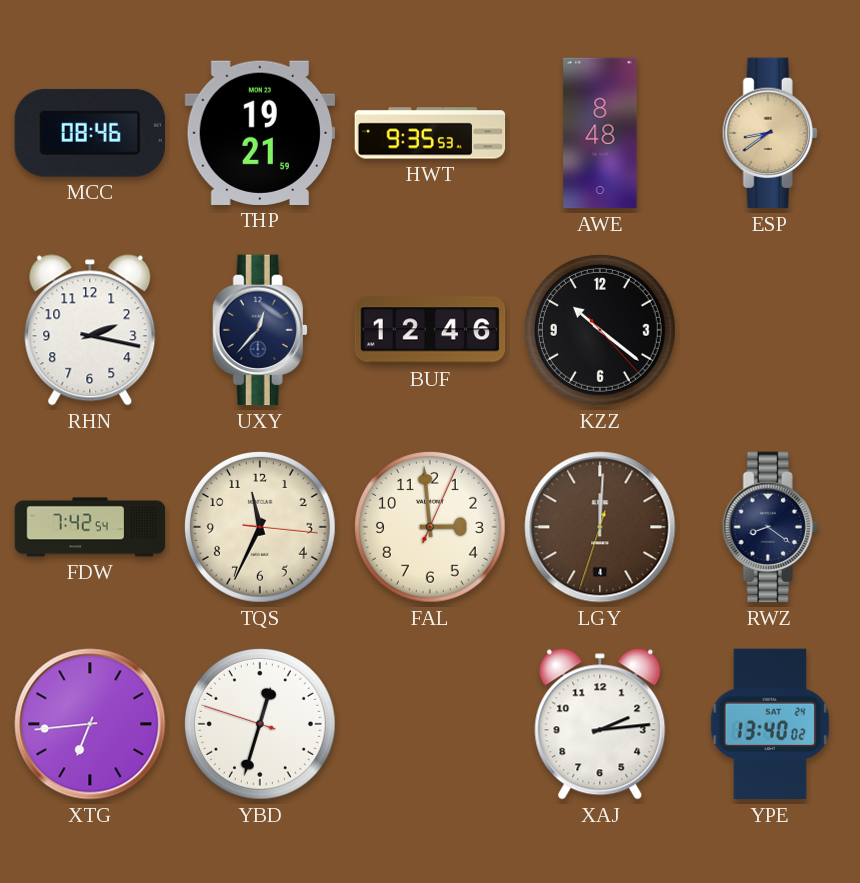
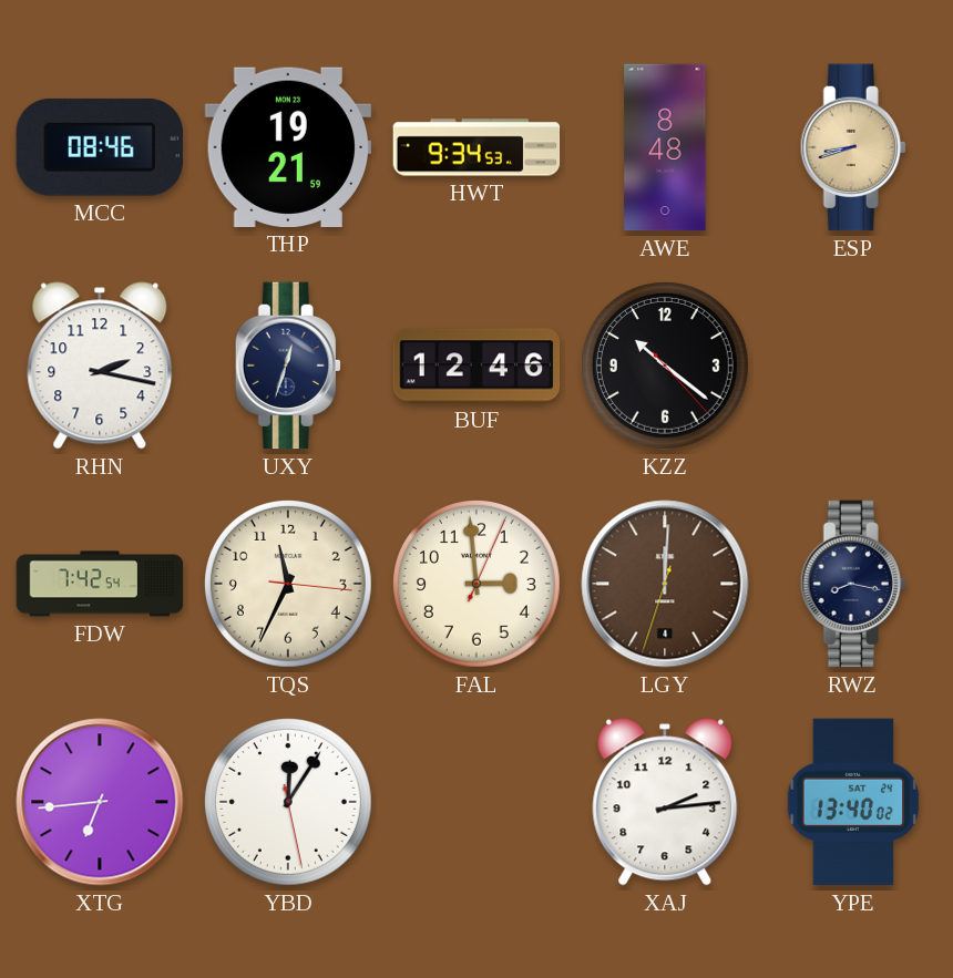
HWT: 9:35 -> 9:34
ESP: 8:39 -> 8:42
UXY: 12:37 -> 12:33
RWZ: 8:21 -> 8:17
YBD: 12:32 -> 12:05
